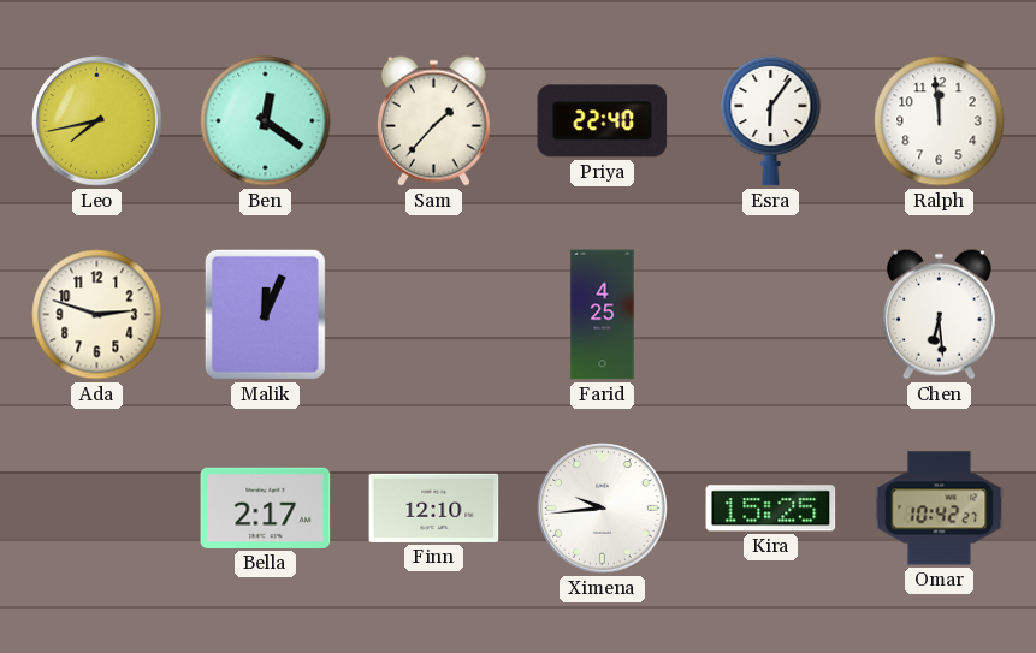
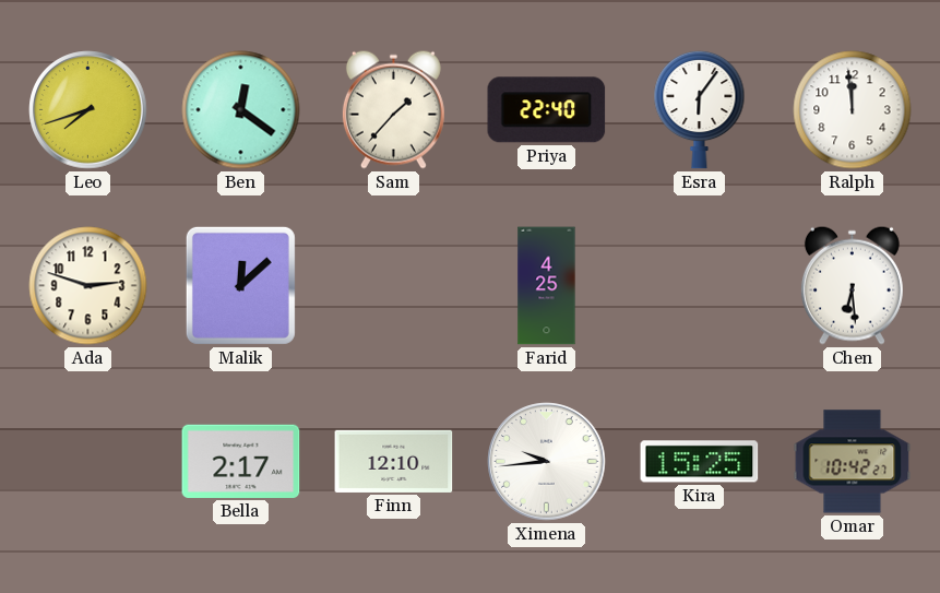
Leo: 7:43 -> 7:42
Malik: 12:04 -> 12:08
